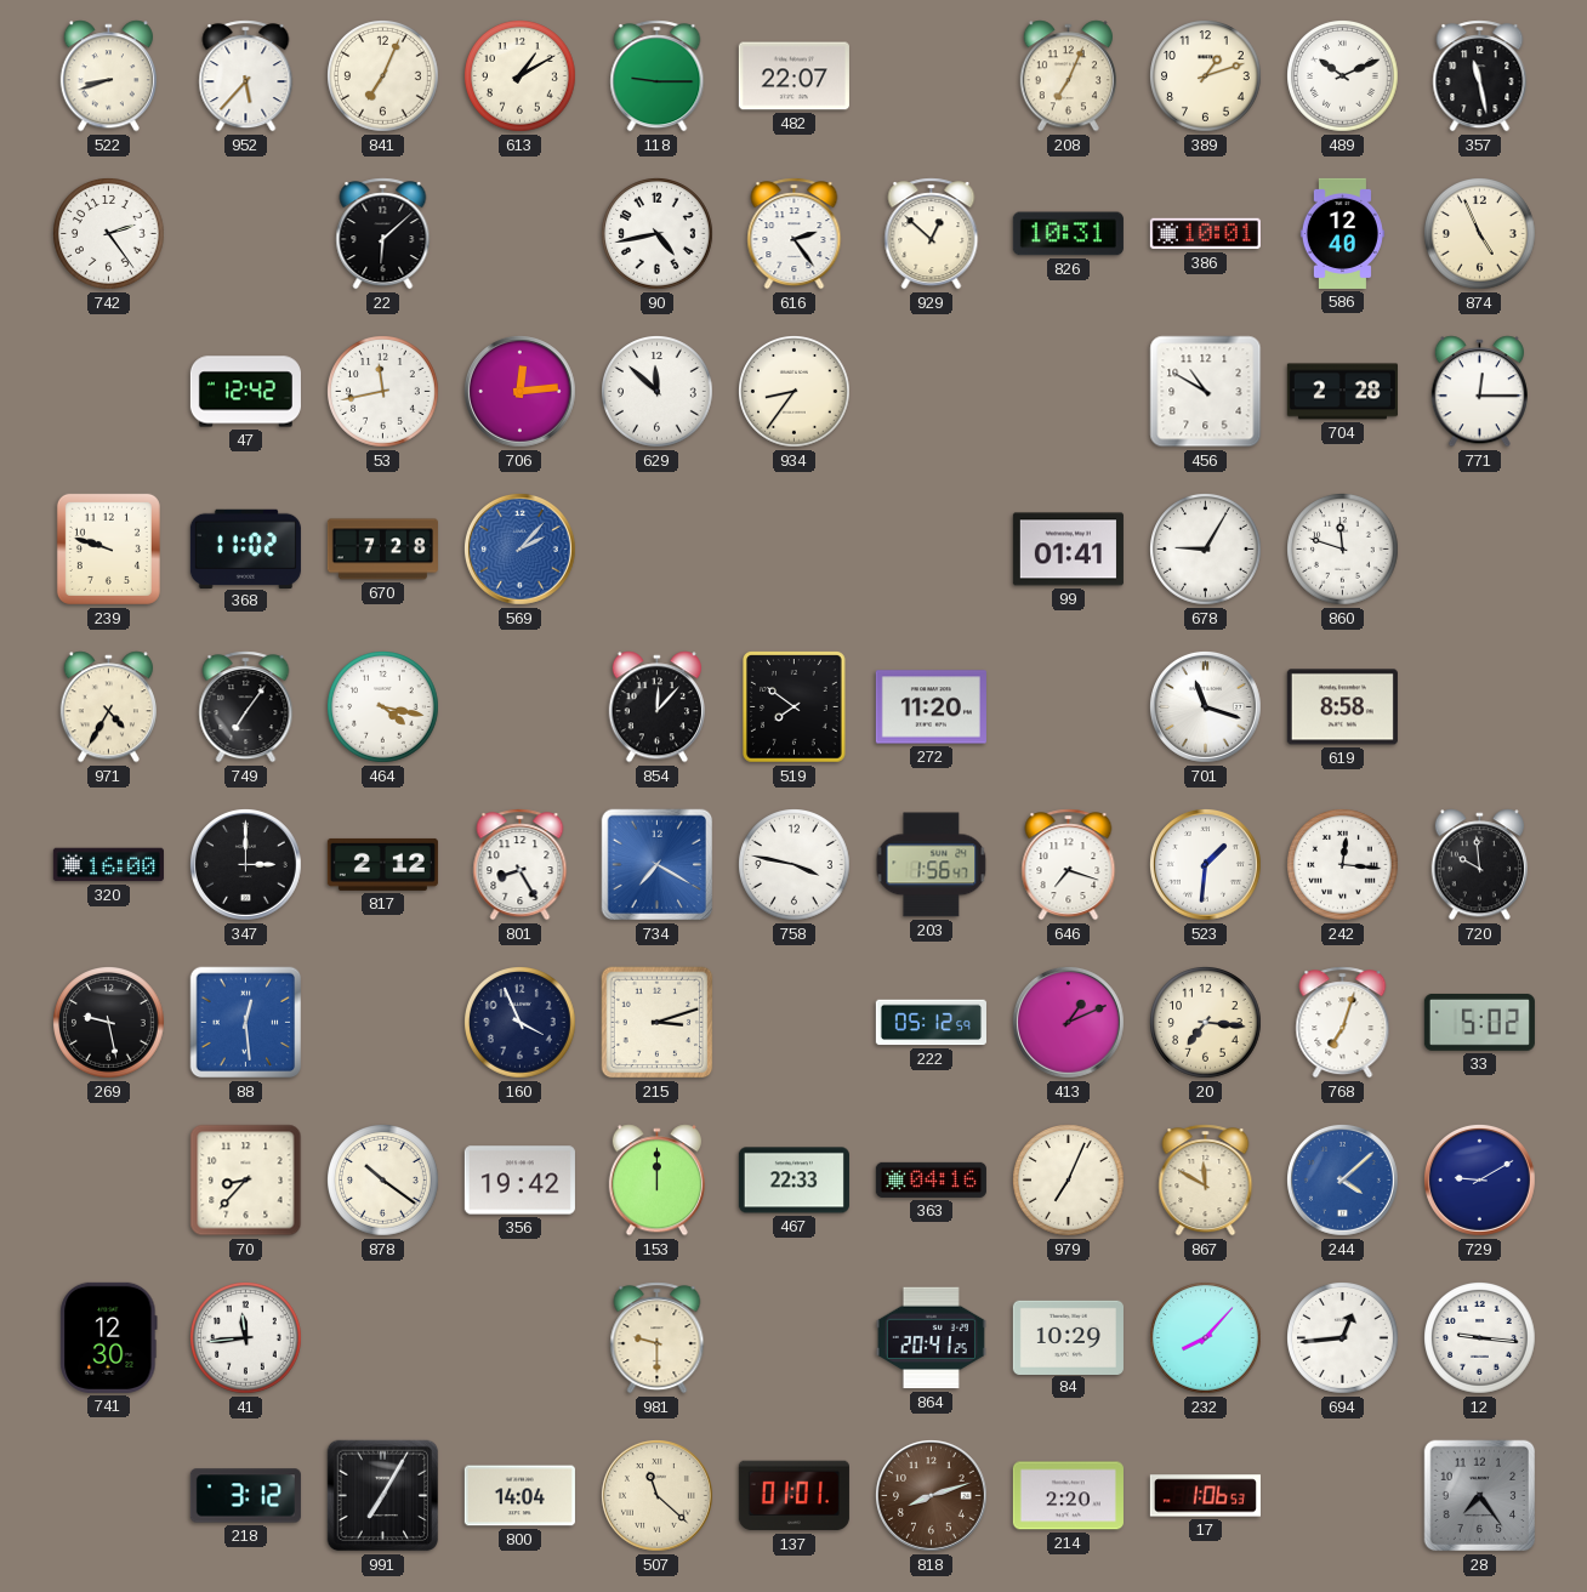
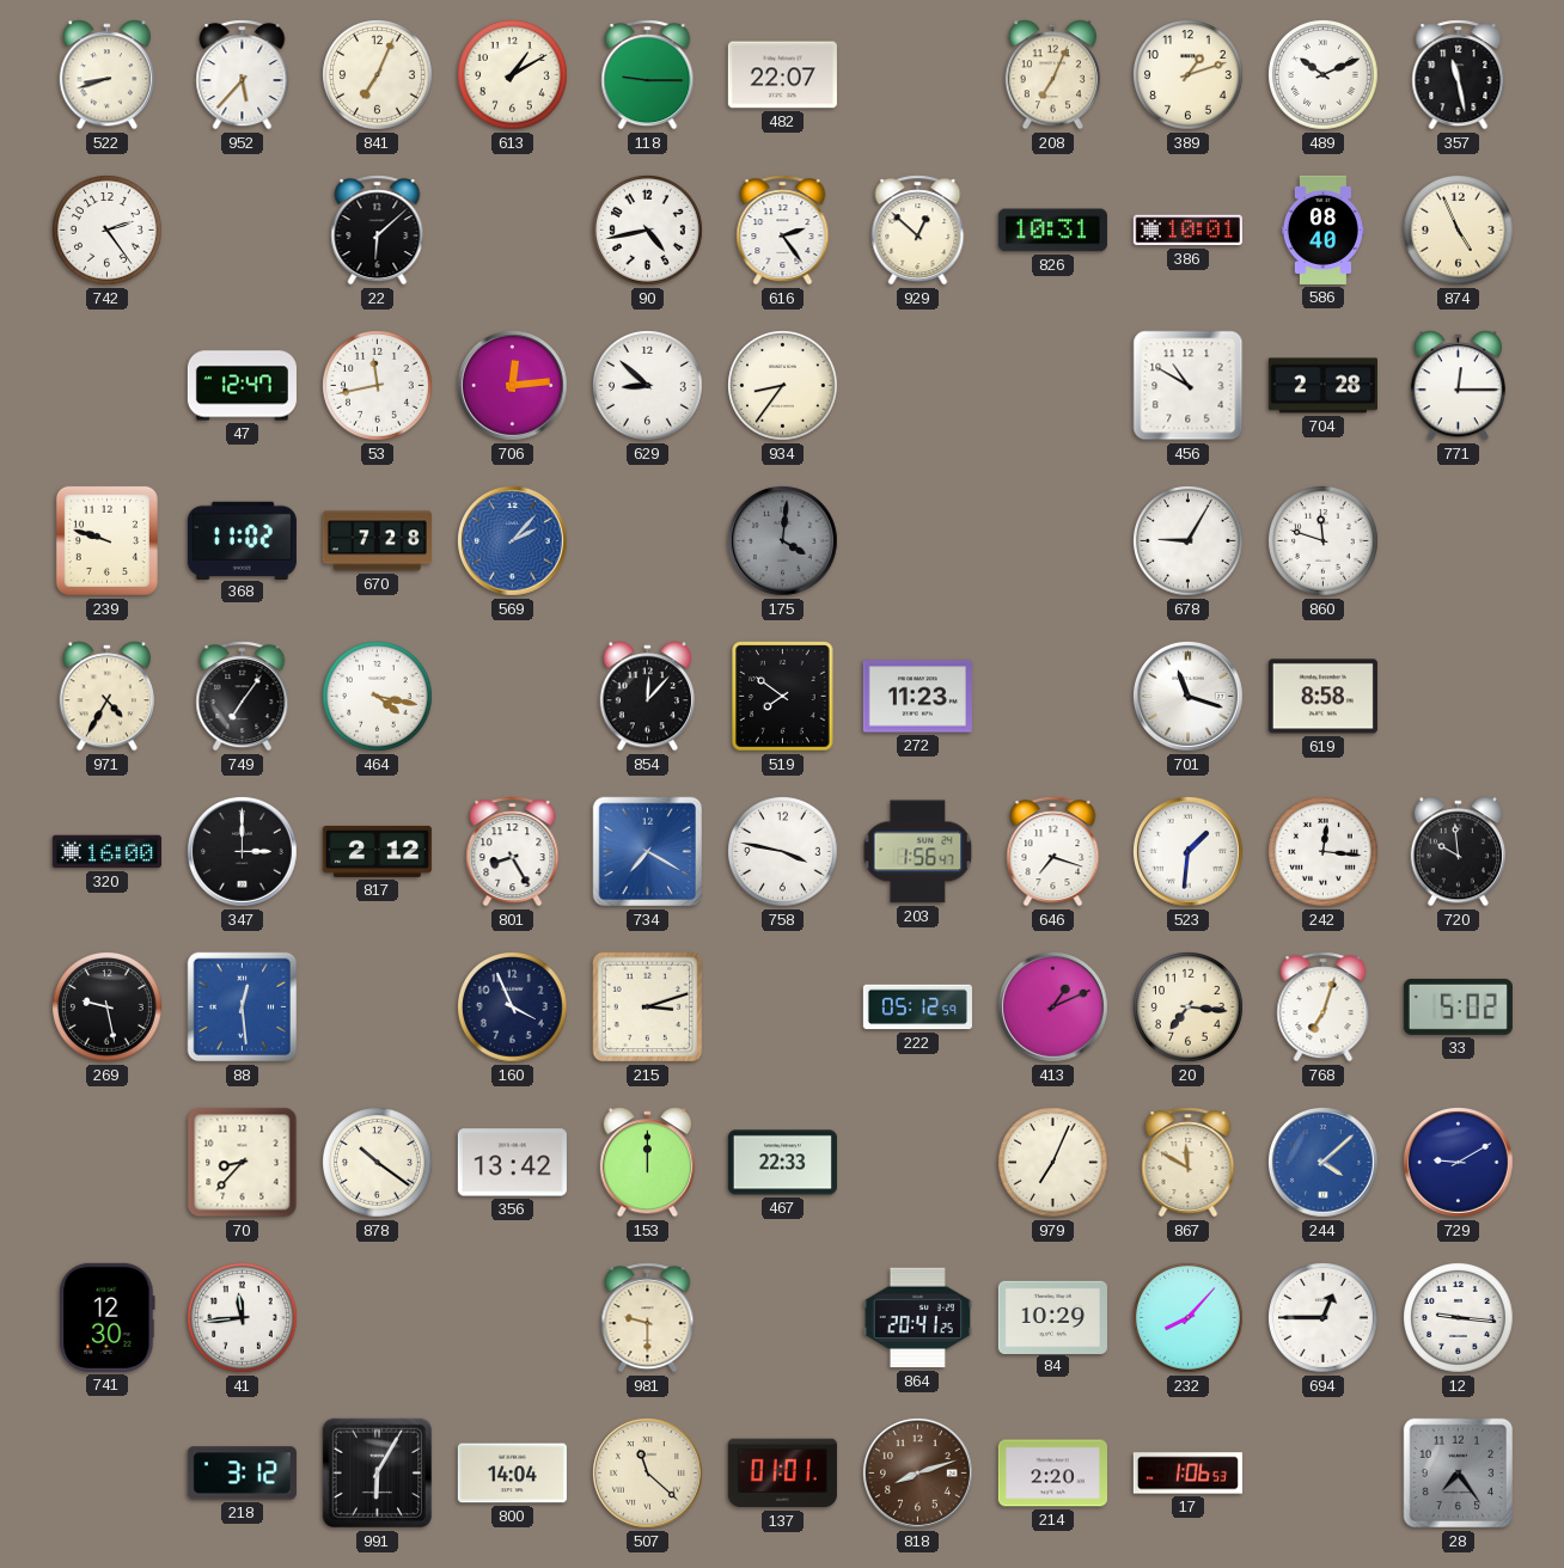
586: 12:40 -> 08:40
47: 12:42 -> 12:47
629: 11:52 -> 8:52
175: none -> 4:01
99: 01:41 -> none
272: 11:20 -> 11:23
356: 19:42 -> 13:42
363: 04:16 -> none
694: 12:44 -> 12:45
991: 7:05 -> 6:05
